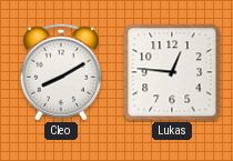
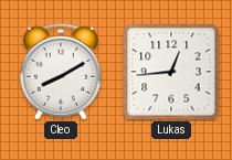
Lukas: 12:46 -> 12:44
